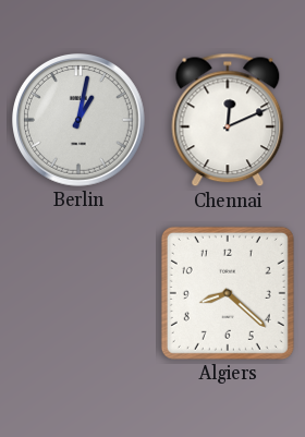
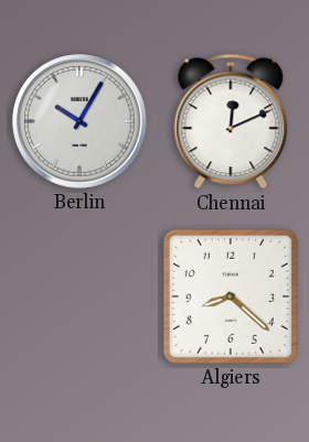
Berlin: 1:02 -> 10:05
